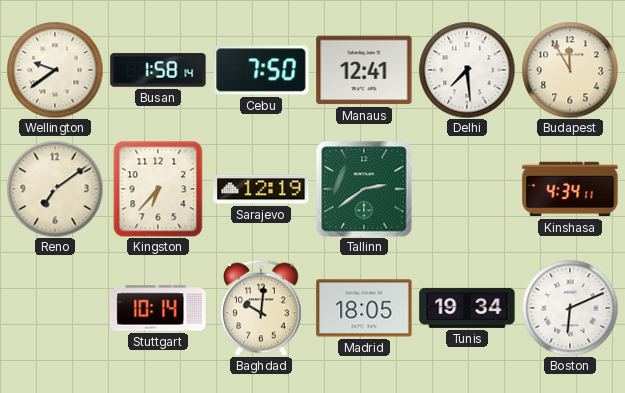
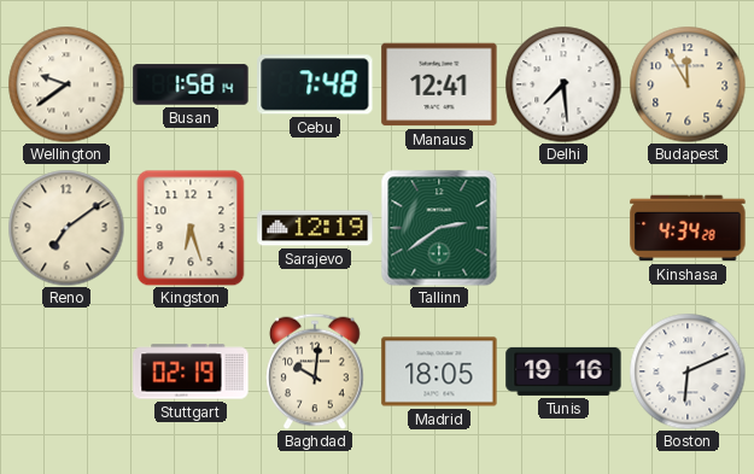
Cebu: 7:50 -> 7:48
Kingston: 6:37 -> 6:27
Kinshasa: 4:34:11 -> 4:34:28
Stuttgart: 10:14 -> 02:19
Tunis: 19:34 -> 19:16
